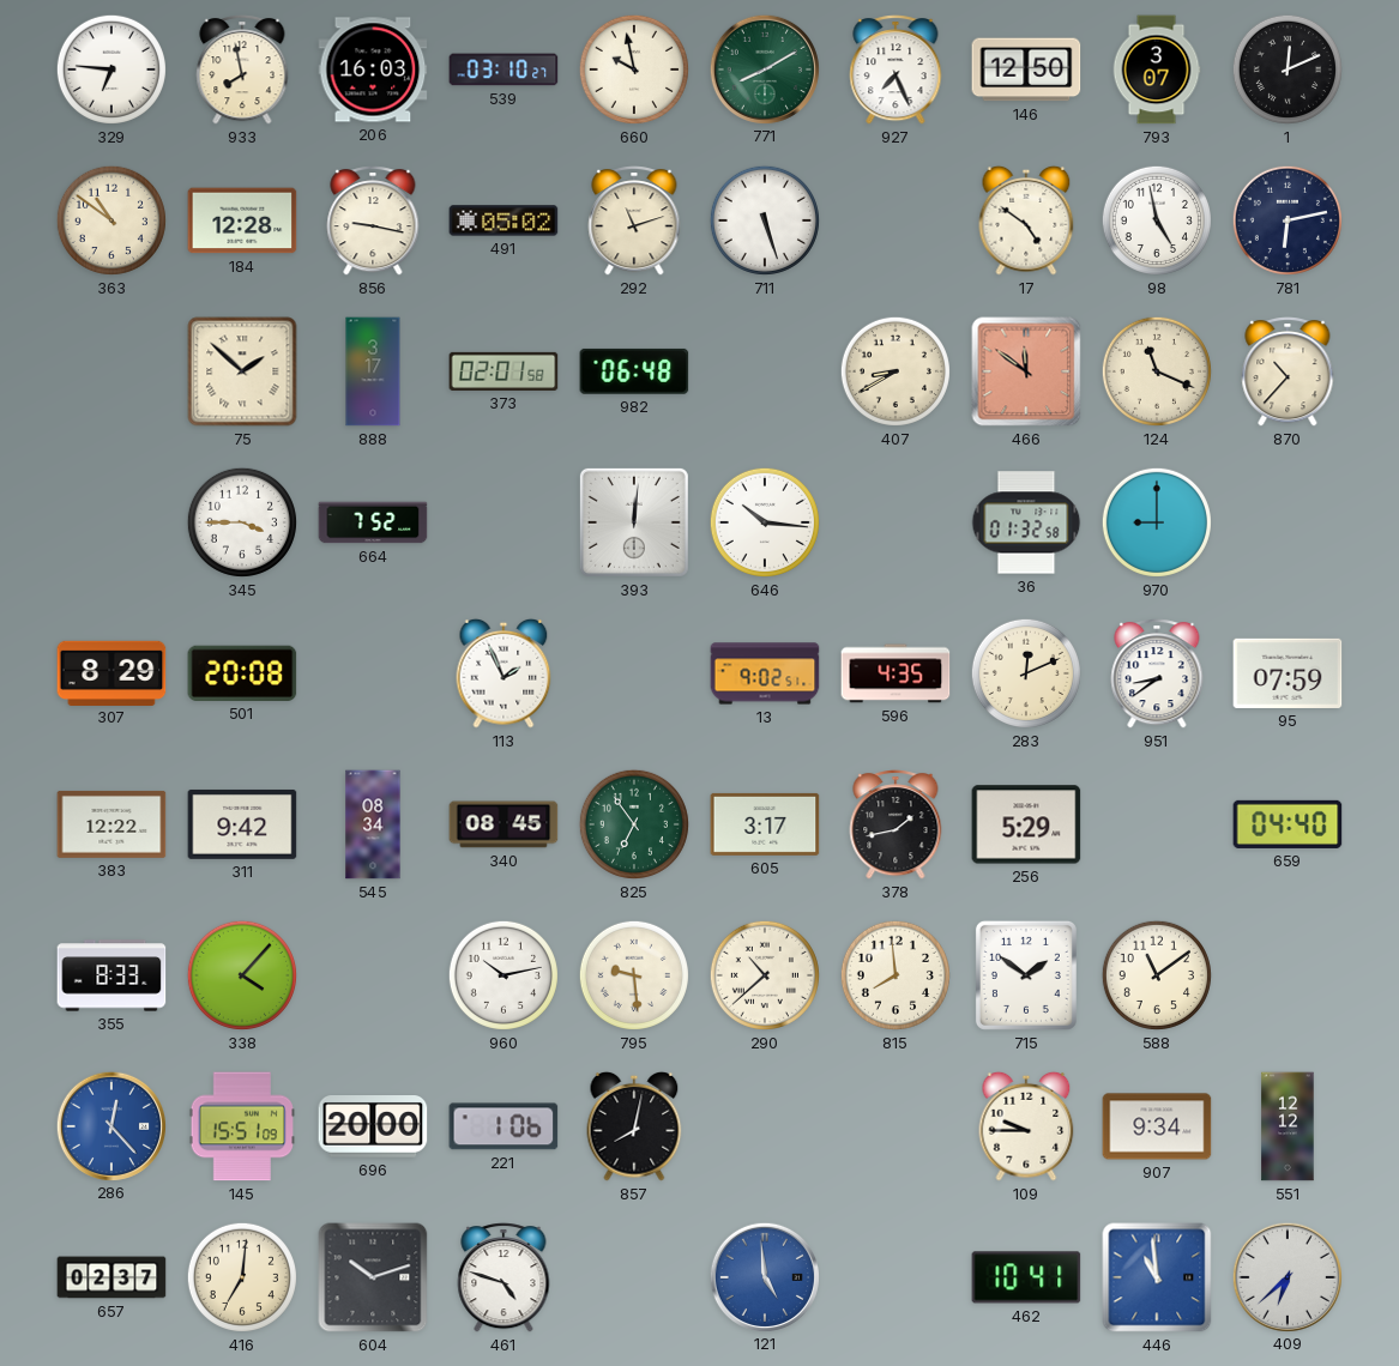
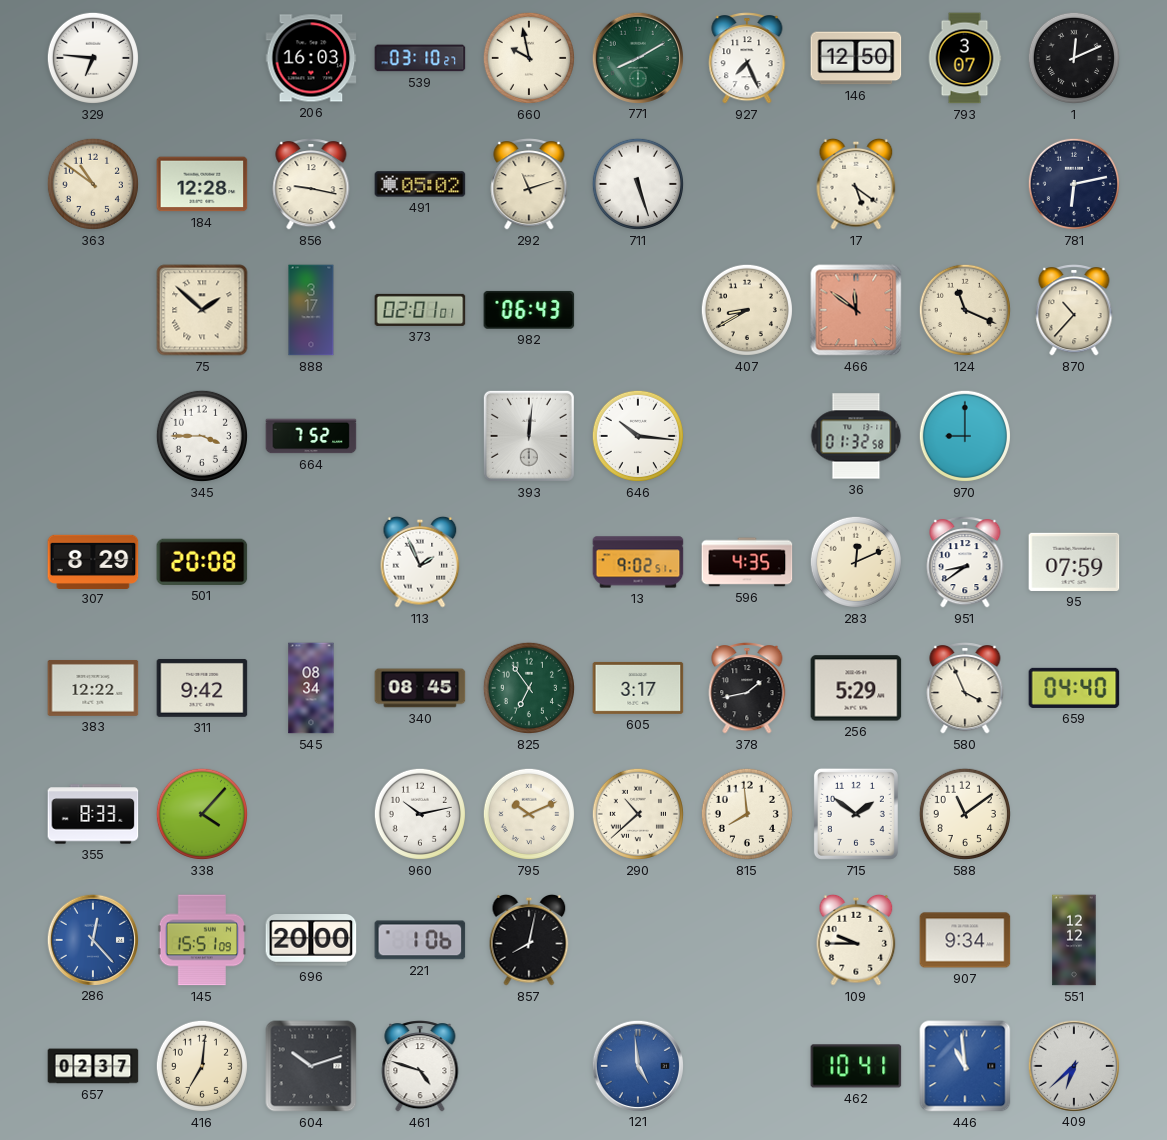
933: 7:58 -> none
17: 4:51 -> 5:21
98: 4:58 -> none
373: 02:01:58 -> 02:01:01
982: 06:48 -> 06:43
580: none -> 3:56
795: 9:29 -> 10:11
